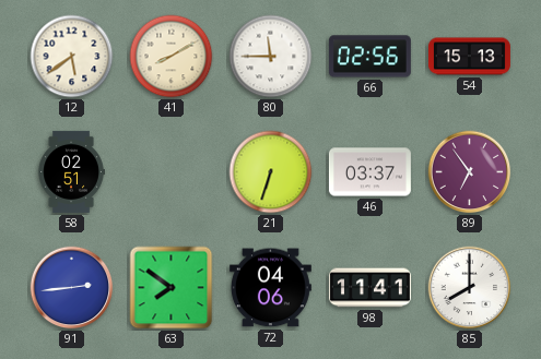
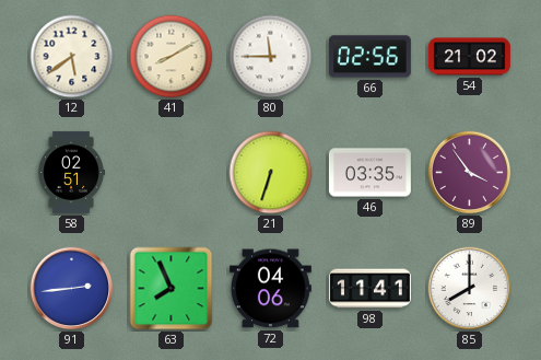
54: 15:13 -> 21:02
46: 03:37 -> 03:35
89: 6:54 -> 3:54
63: 7:51 -> 7:56
